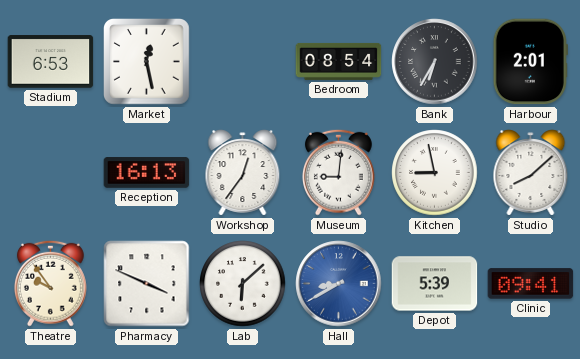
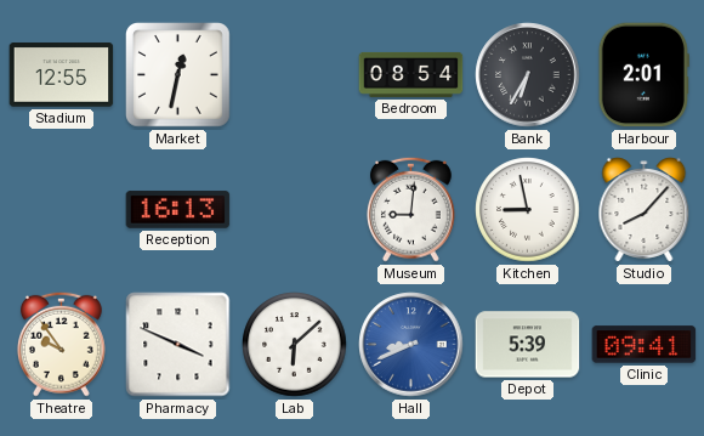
Stadium: 6:53 -> 12:55
Market: 12:28 -> 12:32
Workshop: 12:36 -> none
Studio: 8:08 -> 8:07
Hall: 8:40 -> 8:41
